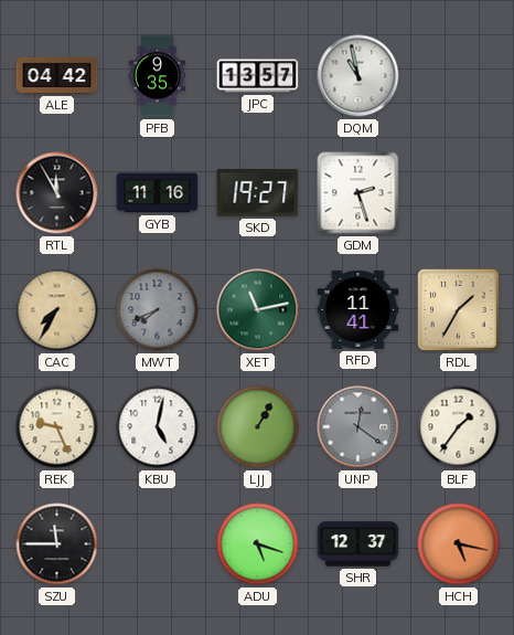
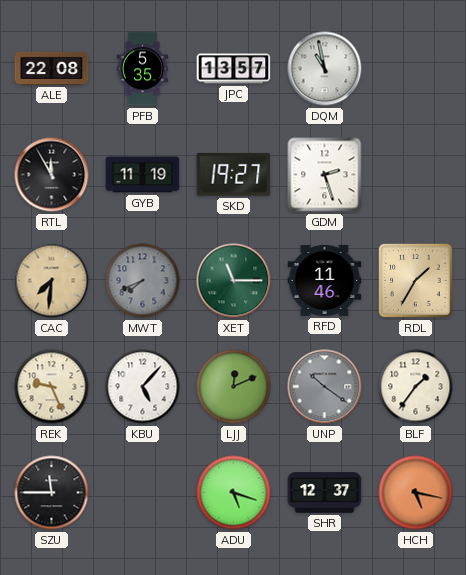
ALE: 04:42 -> 22:08
PFB: 9:35 -> 5:35
GYB: 11:16 -> 11:19
CAC: 7:35 -> 7:31
XET: 11:13 -> 11:15
RFD: 11:41 -> 11:46
KBU: 5:02 -> 5:07
LJJ: 1:05 -> 12:11
UNP: 12:21 -> 10:21
